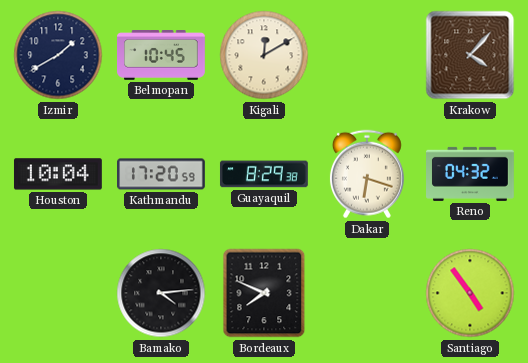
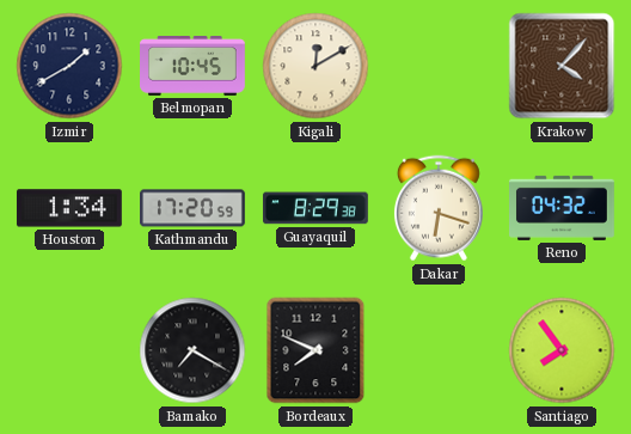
Houston: 10:04 -> 1:34
Bamako: 4:14 -> 7:20
Santiago: 4:54 -> 7:54
